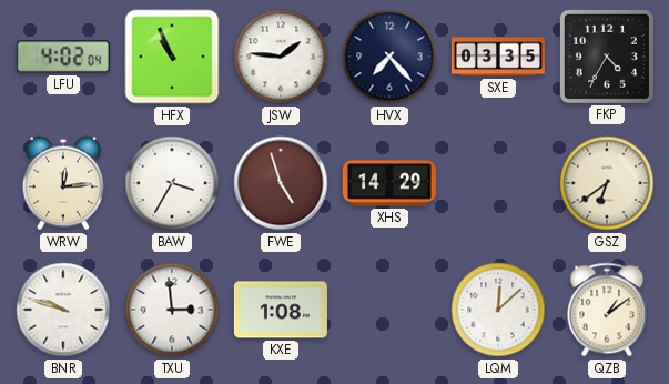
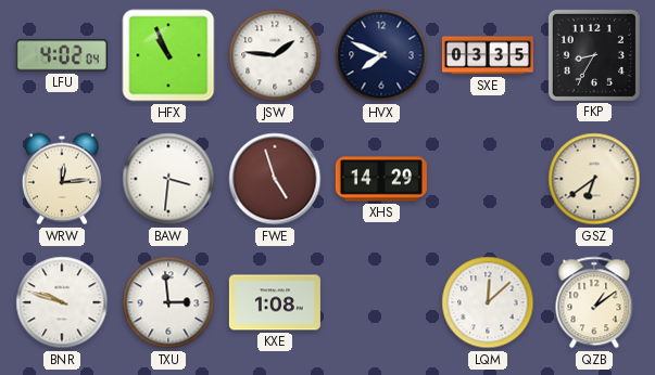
HVX: 7:23 -> 7:49
FKP: 4:35 -> 8:35
BAW: 3:35 -> 3:31
